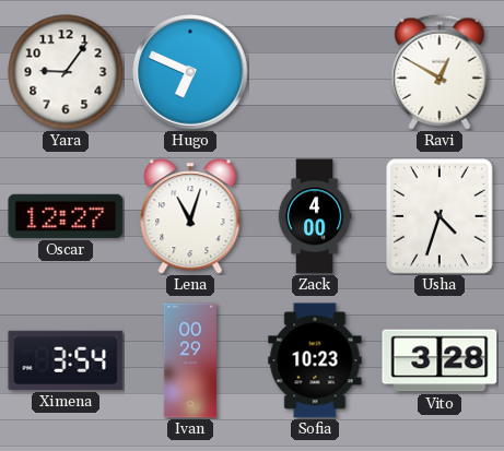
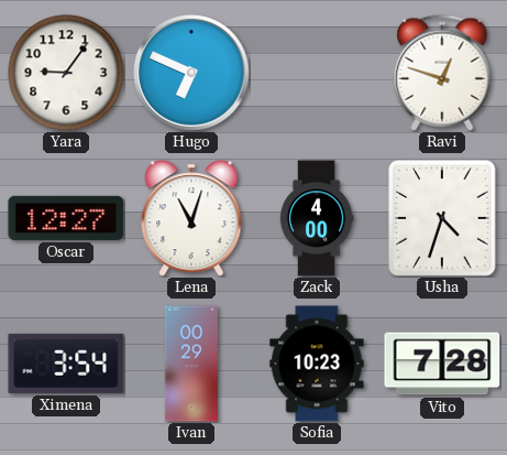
Ravi: 12:50 -> 12:48
Vito: 3:28 -> 7:28
